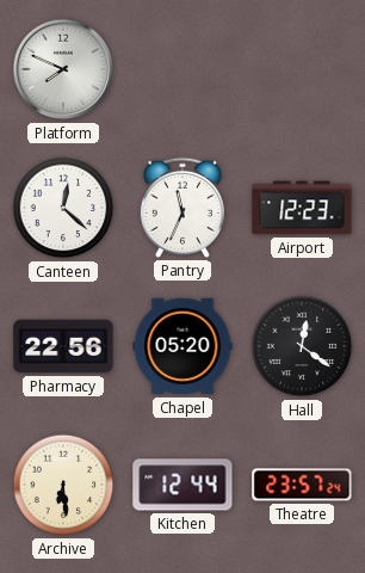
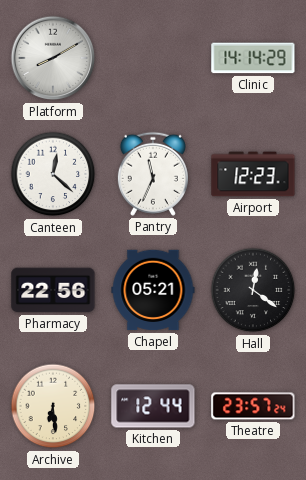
Platform: 7:49 -> 8:10
Clinic: none -> 14:14
Chapel: 05:20 -> 05:21
